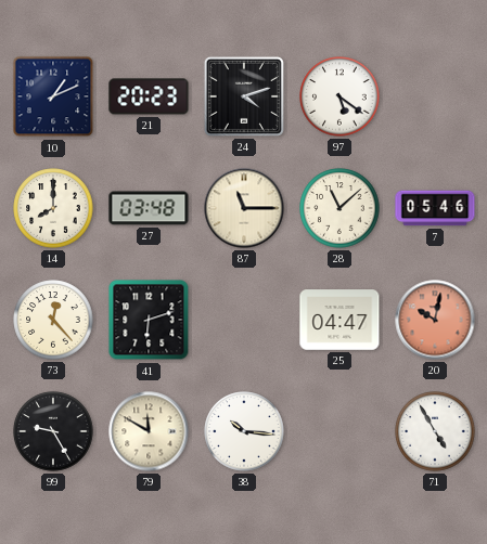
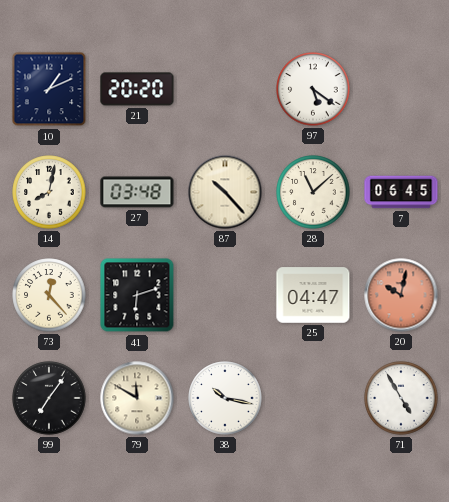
21: 20:23 -> 20:20
24: 4:12 -> none
14: 8:00 -> 8:02
87: 11:15 -> 10:23
7: 05:46 -> 06:45
99: 9:25 -> 7:06
38: 10:16 -> 10:17
